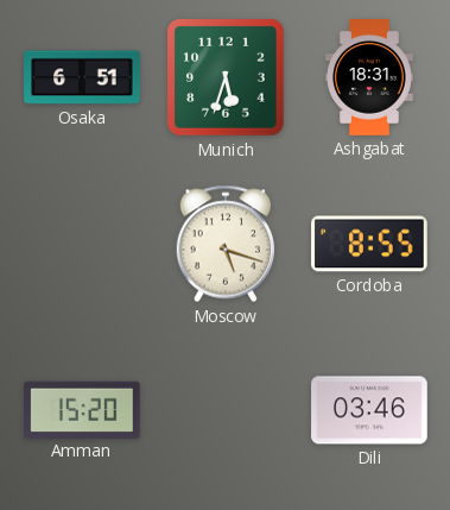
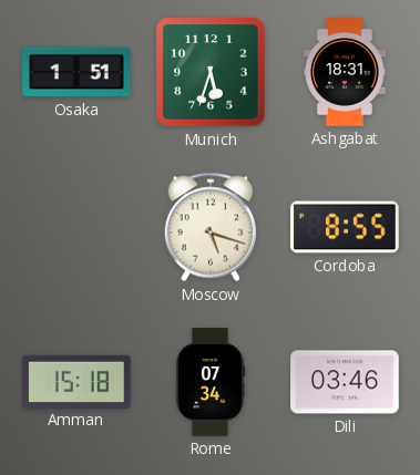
Osaka: 6:51 -> 1:51
Amman: 15:20 -> 15:18
Rome: none -> 07:34
